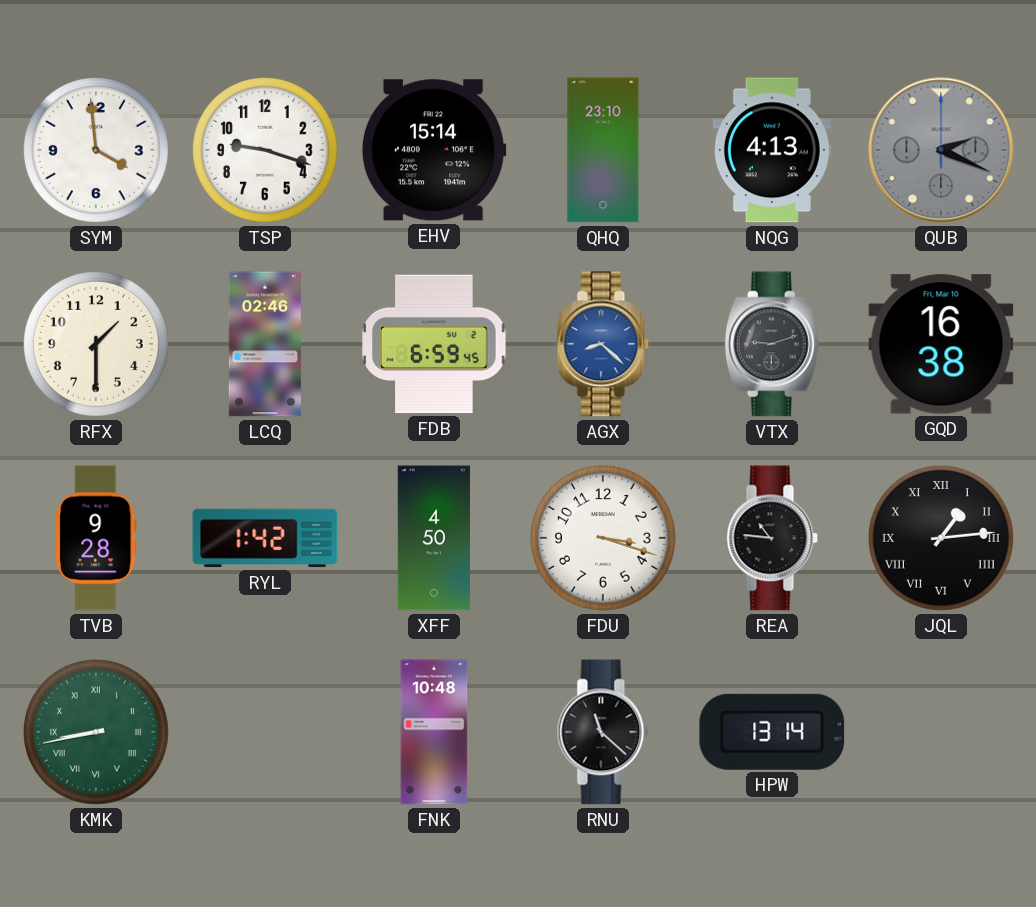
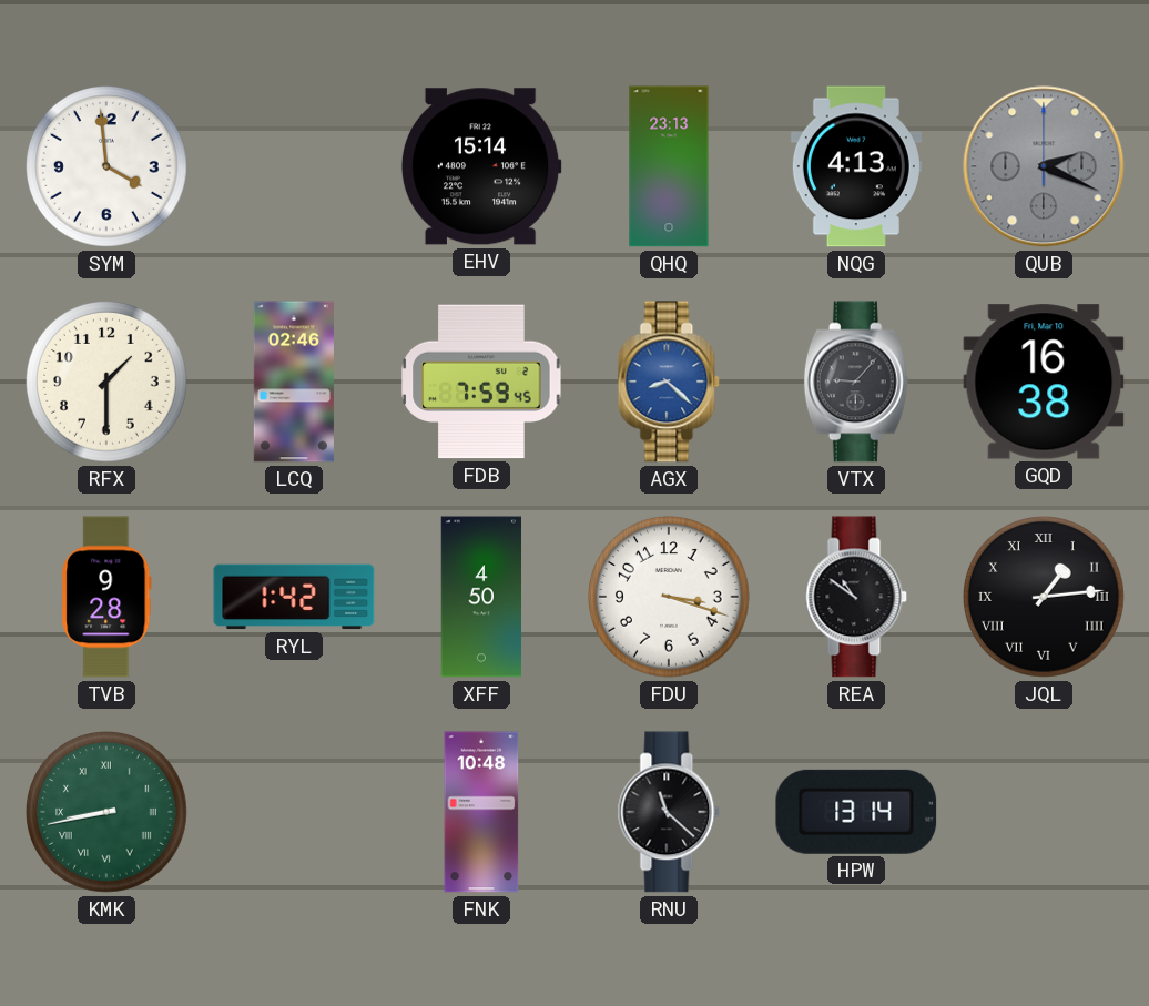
TSP: 9:18 -> none
QHQ: 23:10 -> 23:13
FDB: 6:59 -> 7:59
VTX: 9:12 -> 9:07
REA: 10:46 -> 10:51
